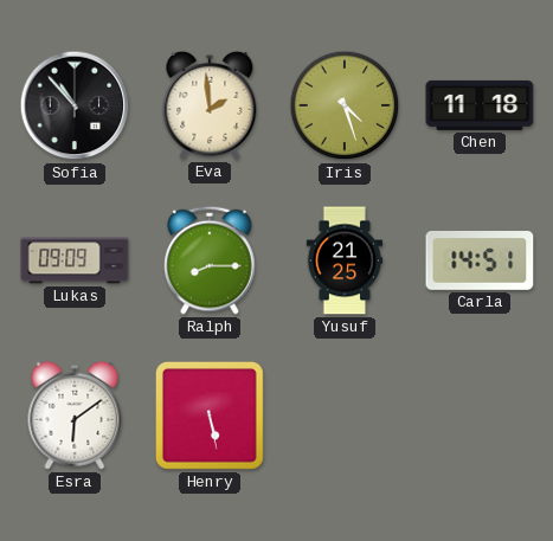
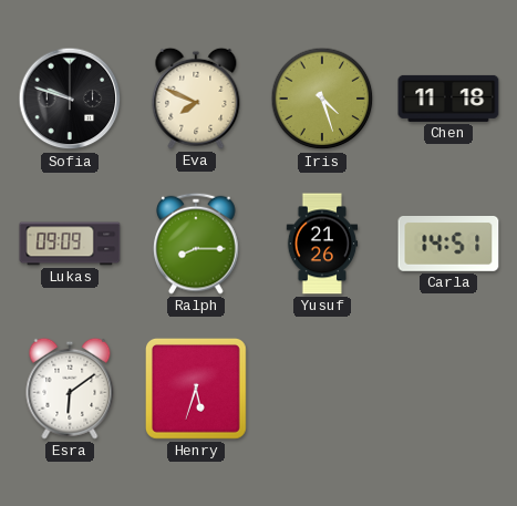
Sofia: 10:53 -> 9:48
Eva: 1:59 -> 7:49
Yusuf: 21:25 -> 21:26
Henry: 5:28 -> 5:33
